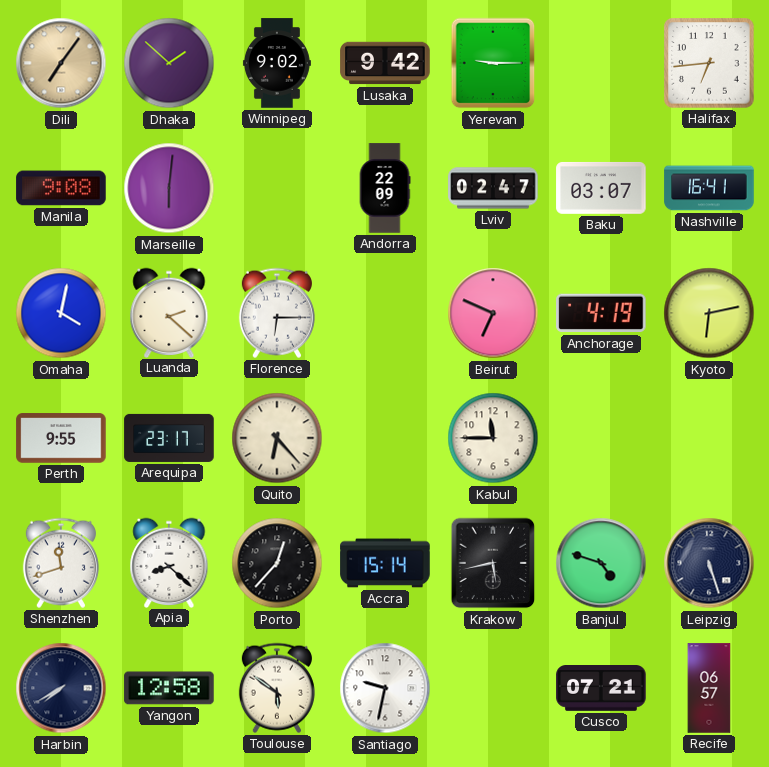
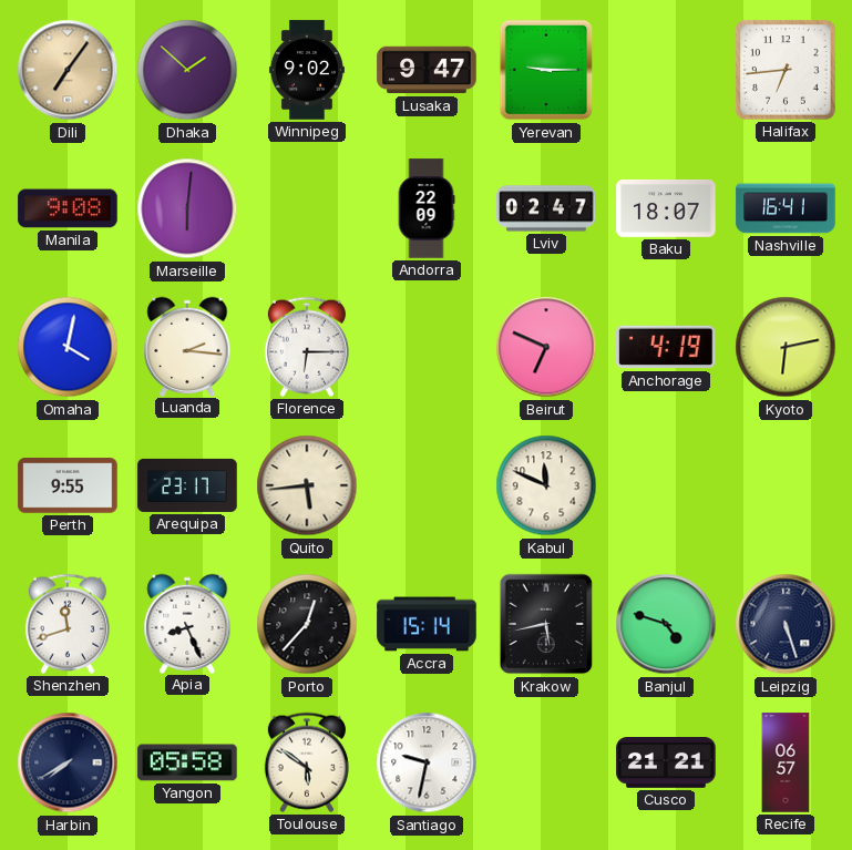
Lusaka: 9:42 -> 9:47
Baku: 03:07 -> 18:07
Luanda: 2:22 -> 2:16
Quito: 6:23 -> 5:44
Kabul: 11:45 -> 11:49
Apia: 8:22 -> 8:26
Yangon: 12:58 -> 05:58
Cusco: 07:21 -> 21:21
